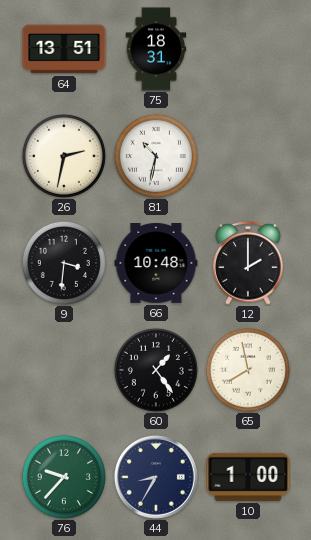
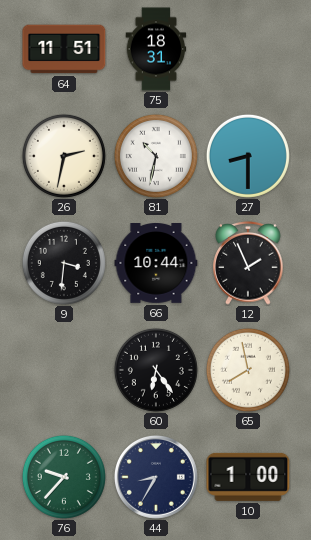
64: 13:51 -> 11:51
27: none -> 8:30
66: 10:48 -> 10:44
12: 2:00 -> 1:56
60: 1:24 -> 6:24
